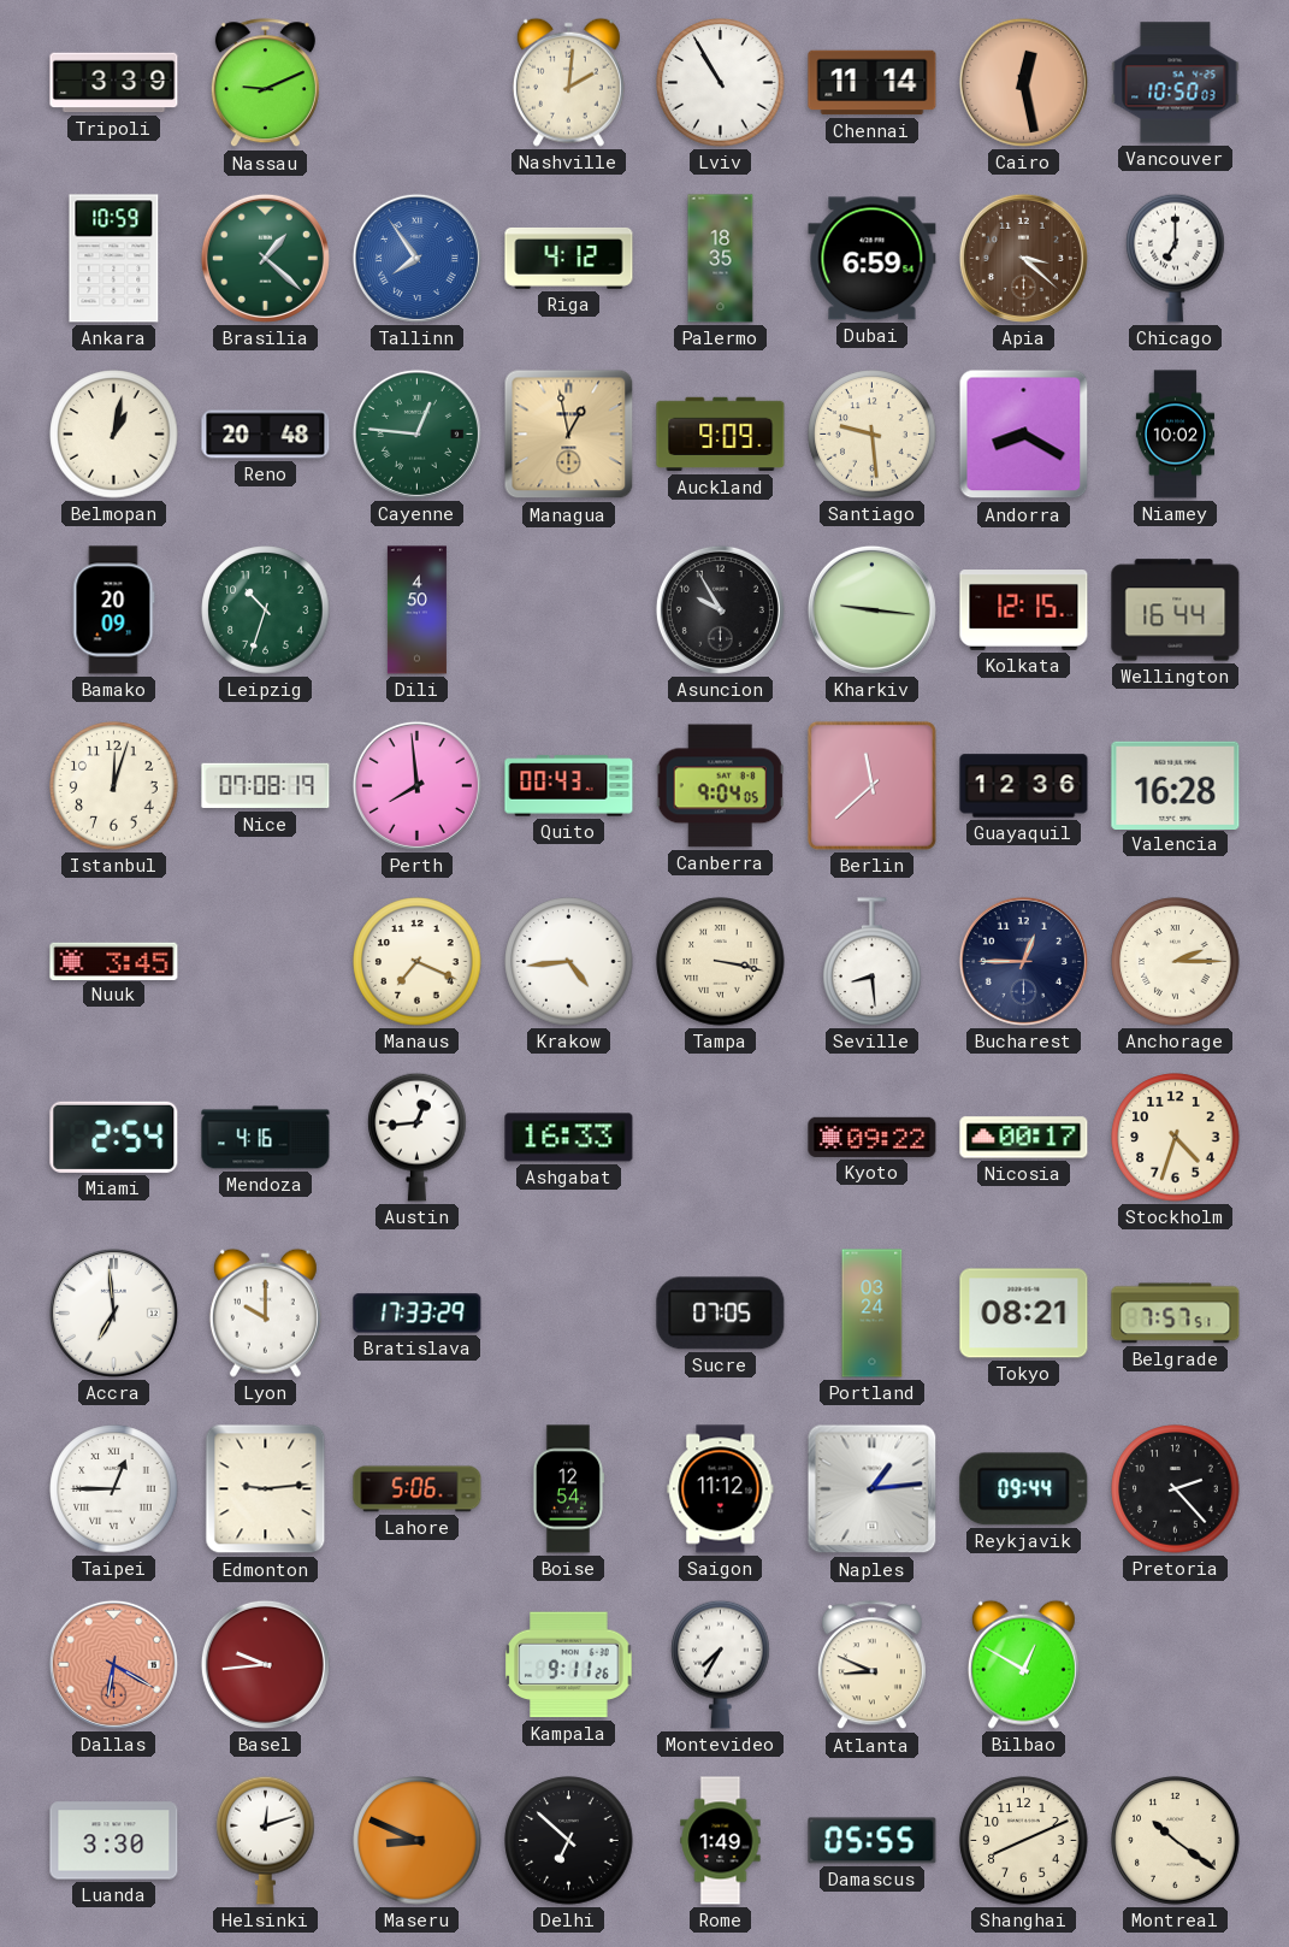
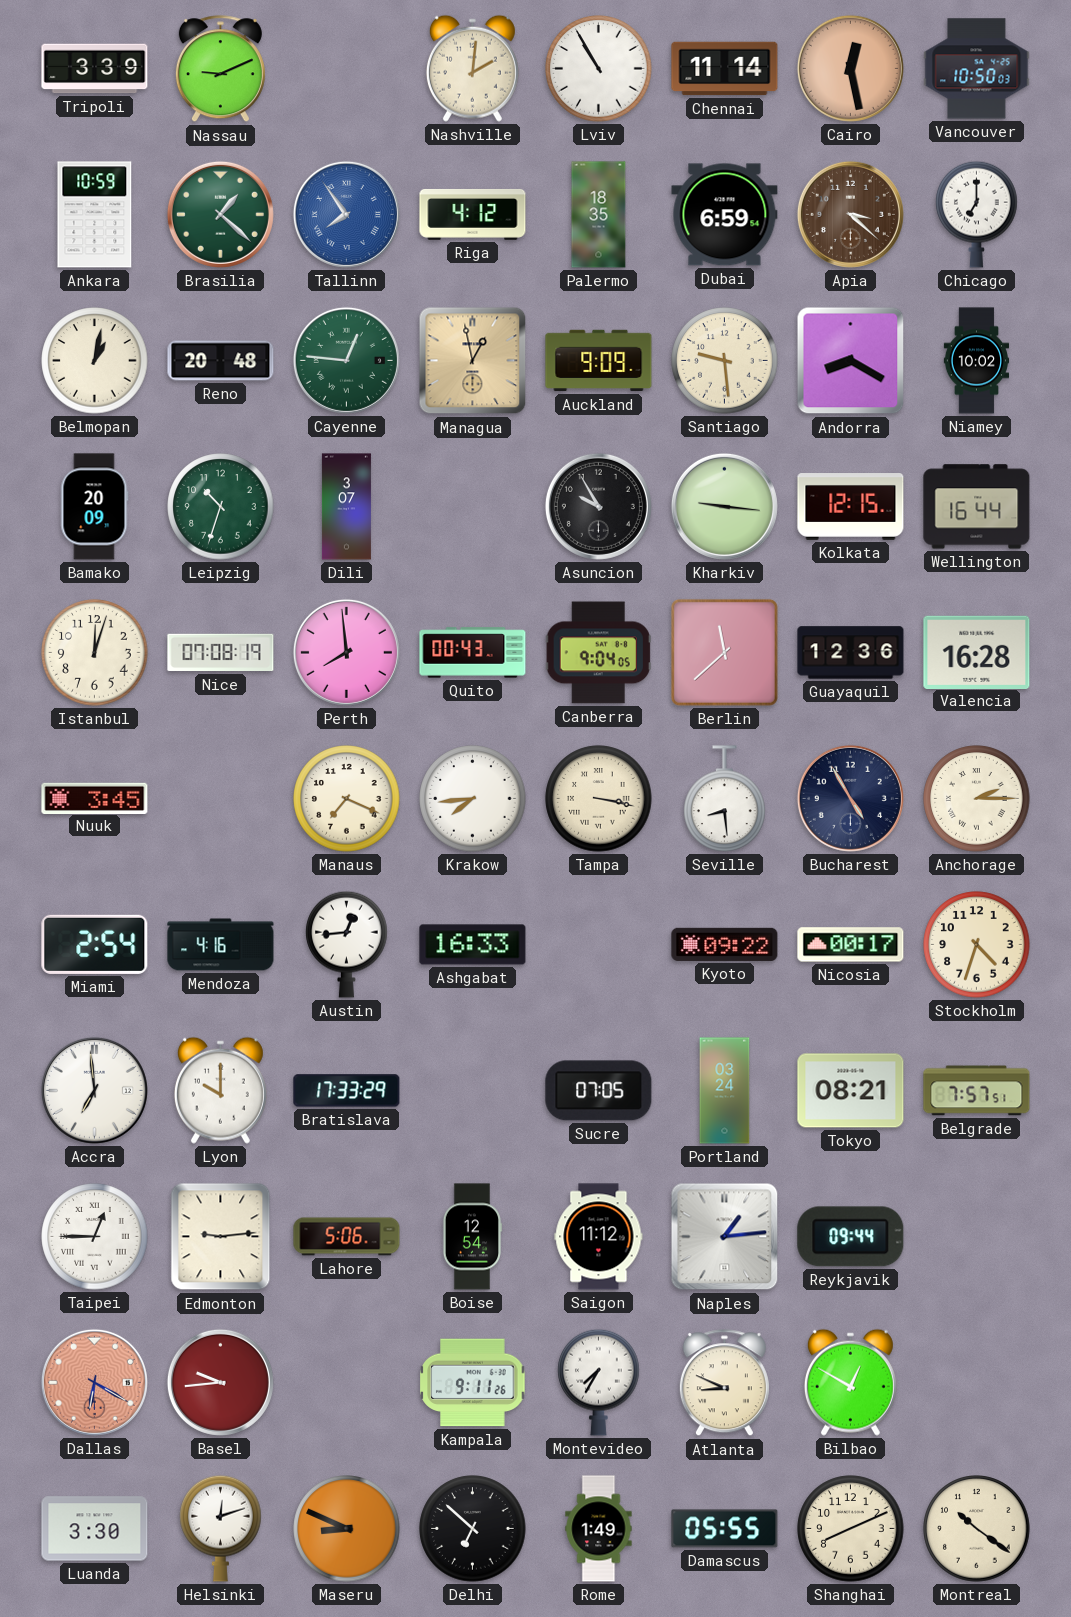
Dili: 4:50 -> 3:07
Krakow: 4:44 -> 7:44
Bucharest: 12:45 -> 4:55
Pretoria: 2:23 -> none
